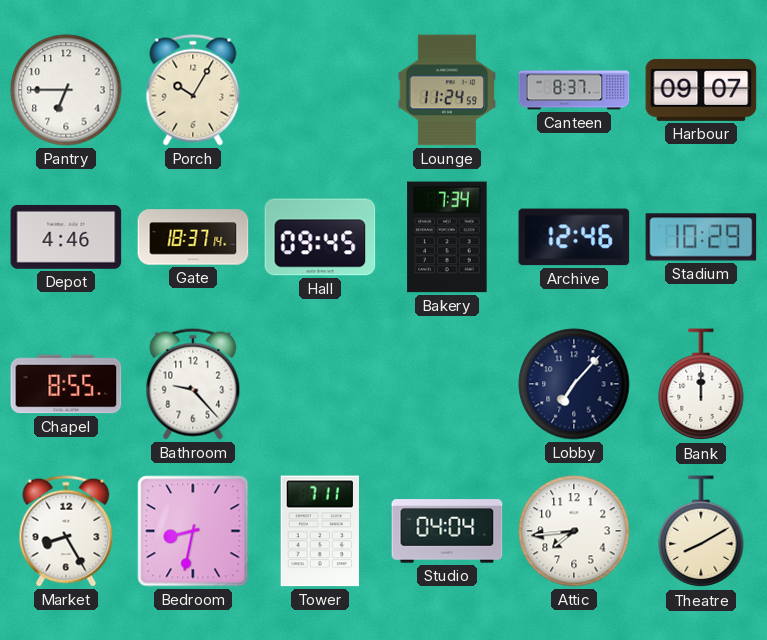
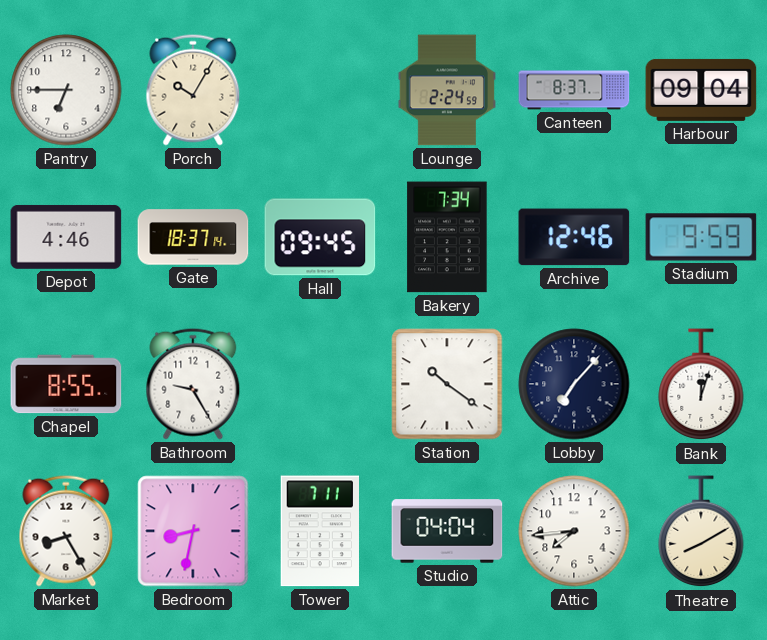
Lounge: 11:24 -> 2:24
Harbour: 09:07 -> 09:04
Stadium: 10:29 -> 9:59
Bathroom: 9:23 -> 9:25
Station: none -> 10:21
Bank: 12:00 -> 12:03
